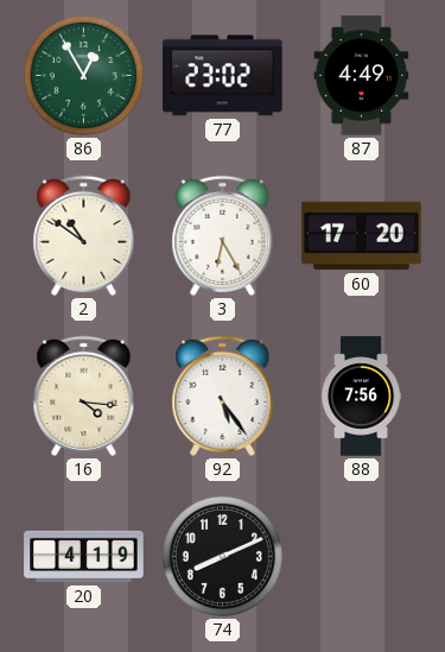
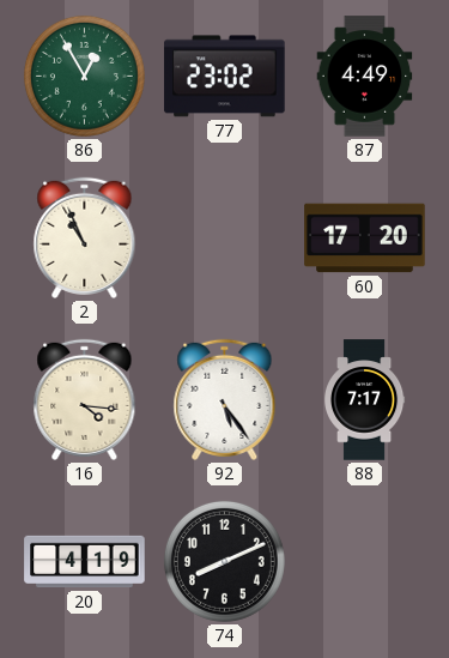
2: 10:51 -> 10:56
3: 6:25 -> none
88: 7:56 -> 7:17
